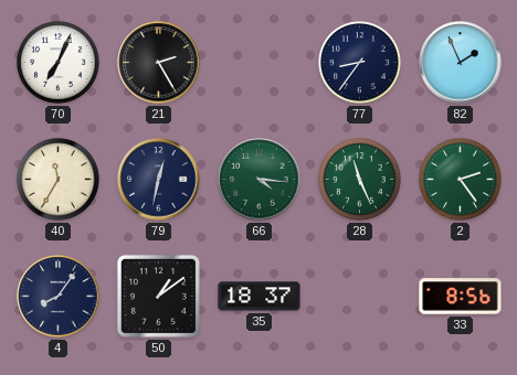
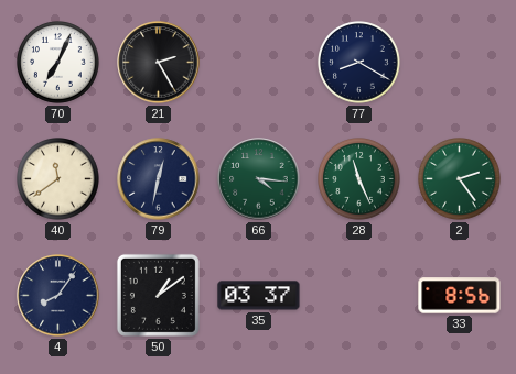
77: 8:36 -> 8:20
82: 1:56 -> none
40: 11:35 -> 11:39
35: 18:37 -> 03:37
